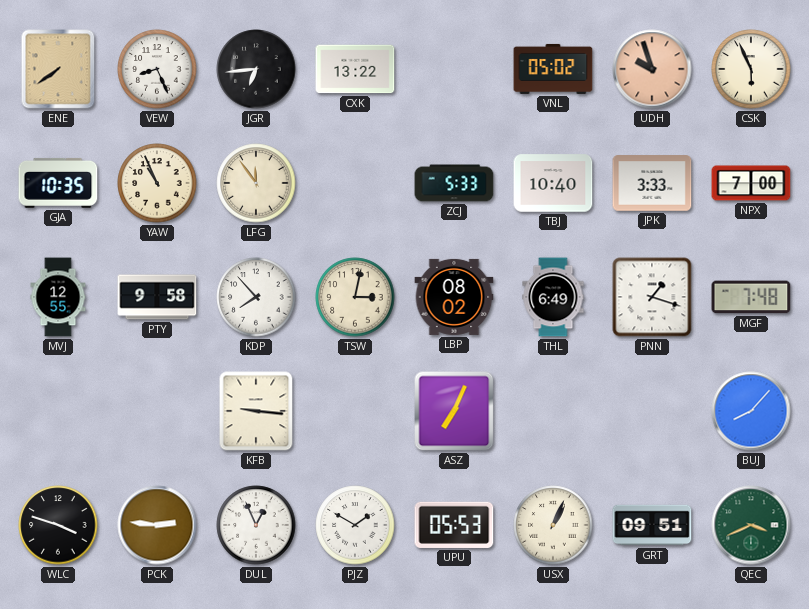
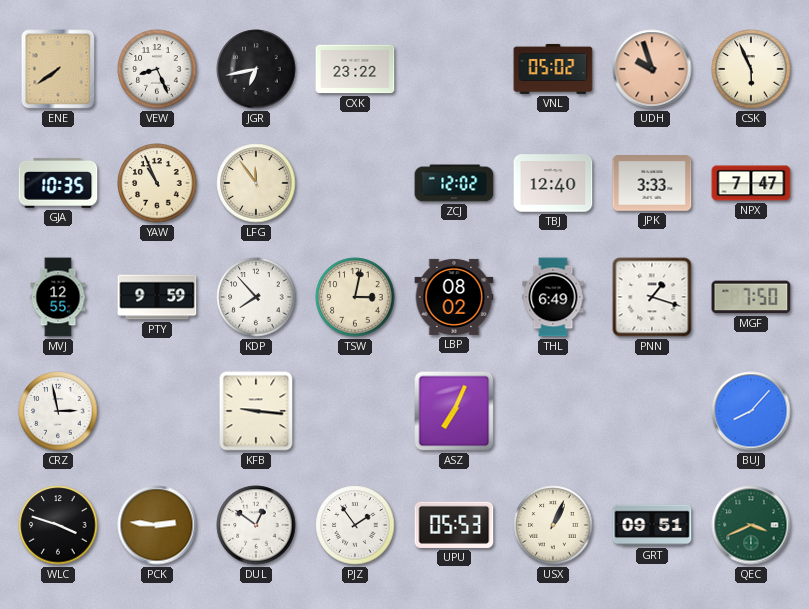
JGR: 6:44 -> 6:43
CXK: 13:22 -> 23:22
ZCJ: 5:33 -> 12:02
TBJ: 10:40 -> 12:40
NPX: 7:00 -> 7:47
PTY: 9:58 -> 9:59
MGF: 7:48 -> 7:50
CRZ: none -> 2:58
DUL: 12:56 -> 12:51
PJZ: 1:50 -> 1:54
